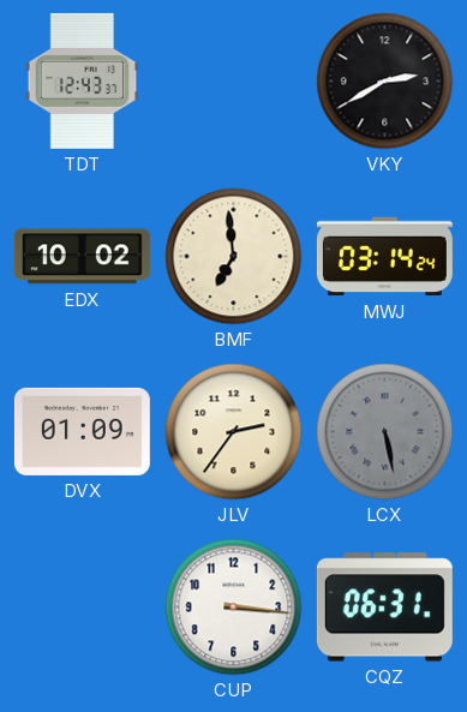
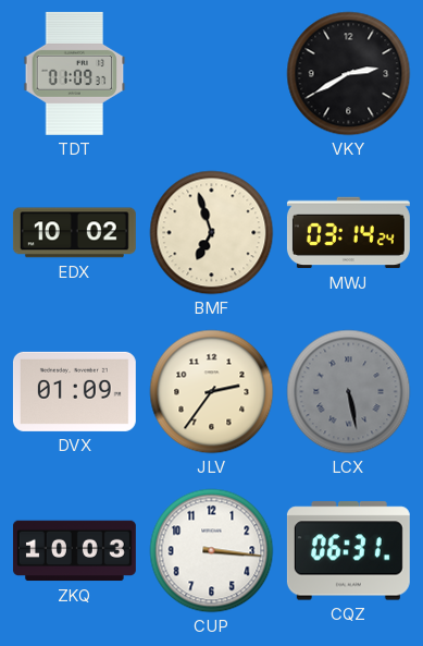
TDT: 12:43 -> 01:09
BMF: 6:59 -> 6:57
ZKQ: none -> 10:03
